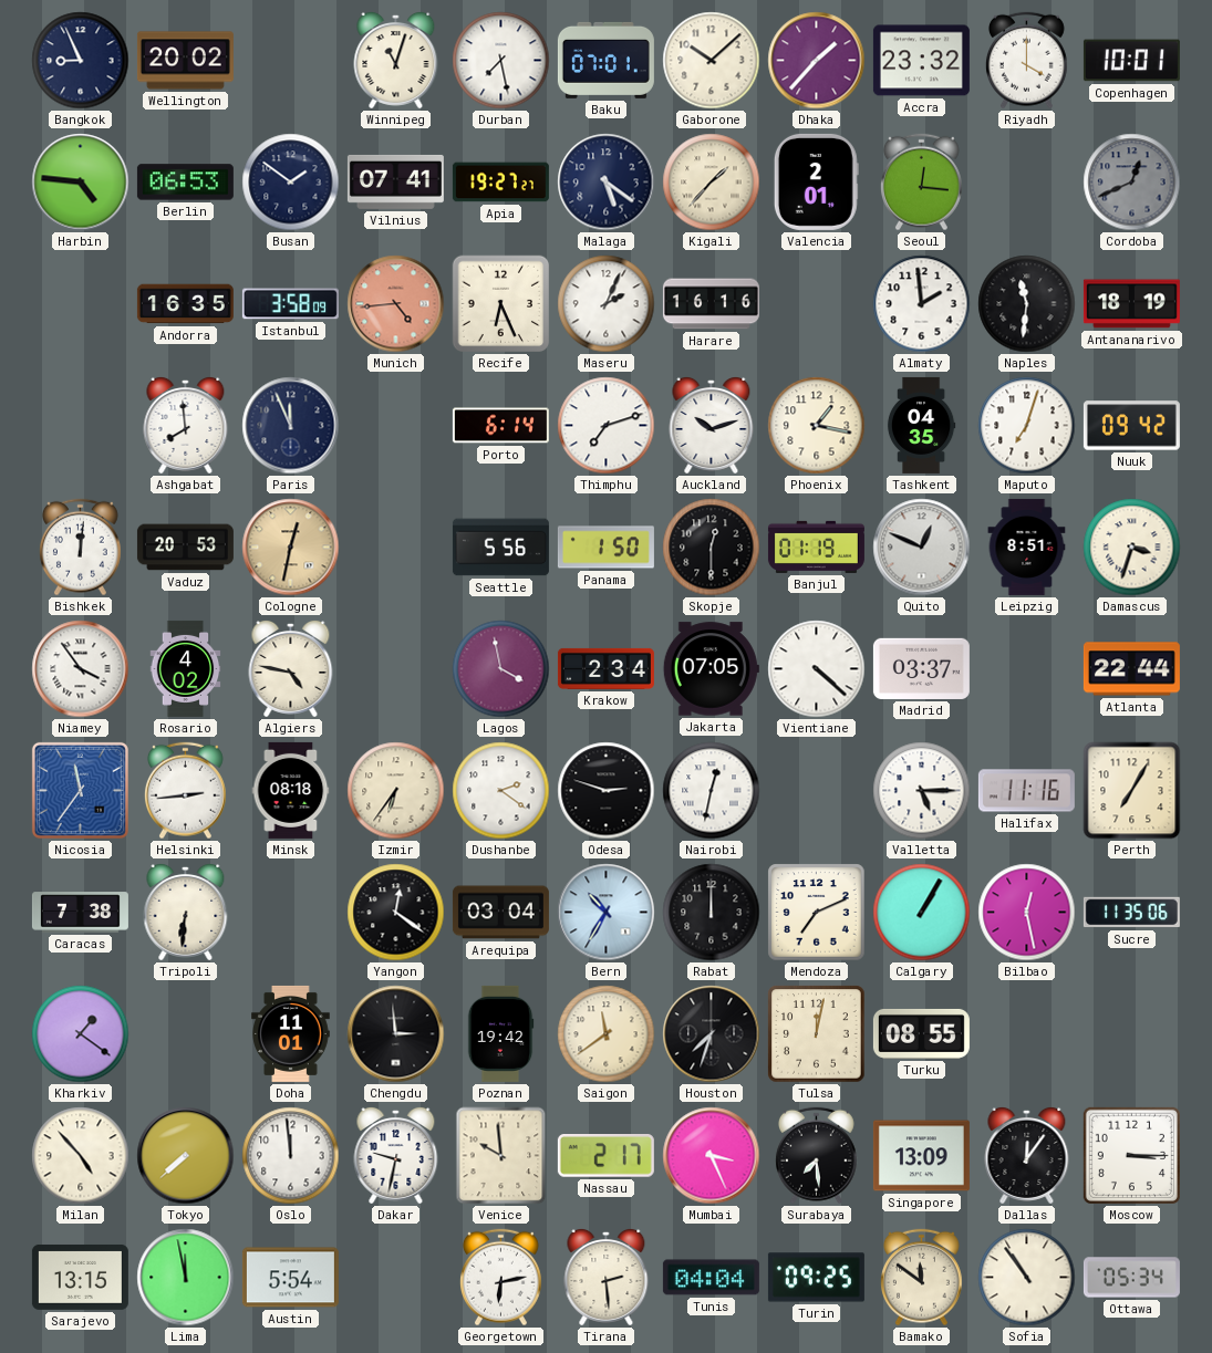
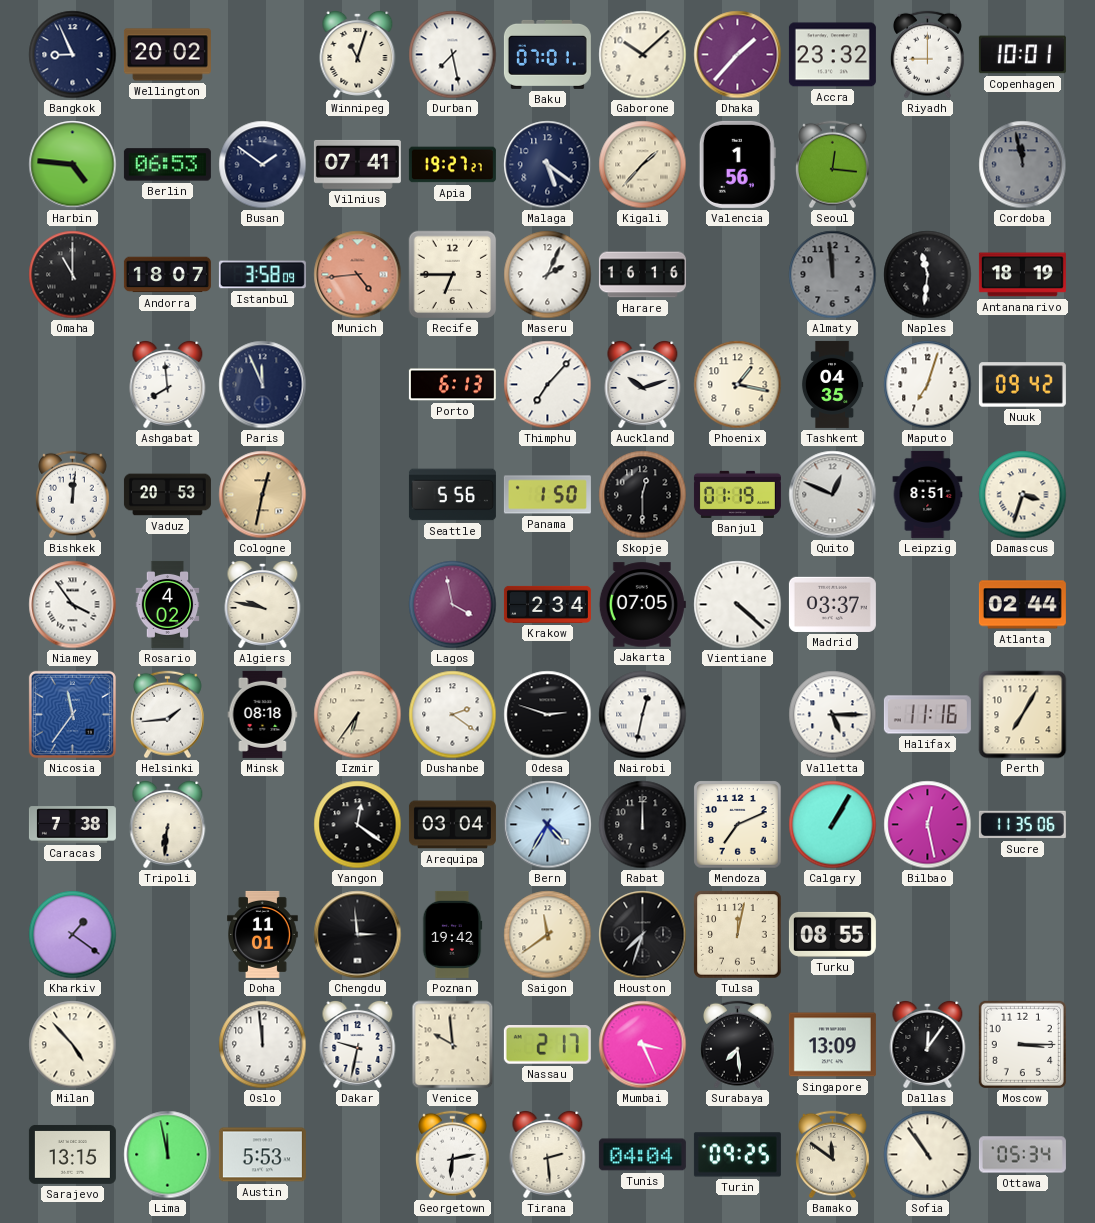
Riyadh: 4:00 -> 9:00
Valencia: 2:01 -> 1:56
Cordoba: 12:41 -> 11:58
Omaha: none -> 11:00
Andorra: 16:35 -> 18:07
Recife: 6:26 -> 6:45
Almaty: 1:59 -> 11:59
Almaty dial: white -> grey
Porto: 6:14 -> 6:13
Thimphu: 7:12 -> 7:07
Algiers: 4:47 -> 9:47
Atlanta: 22:44 -> 02:44
Helsinki: 2:44 -> 1:44
Bern: 10:35 -> 4:35
Tokyo: 7:38 -> none
Austin: 5:54 -> 5:53
